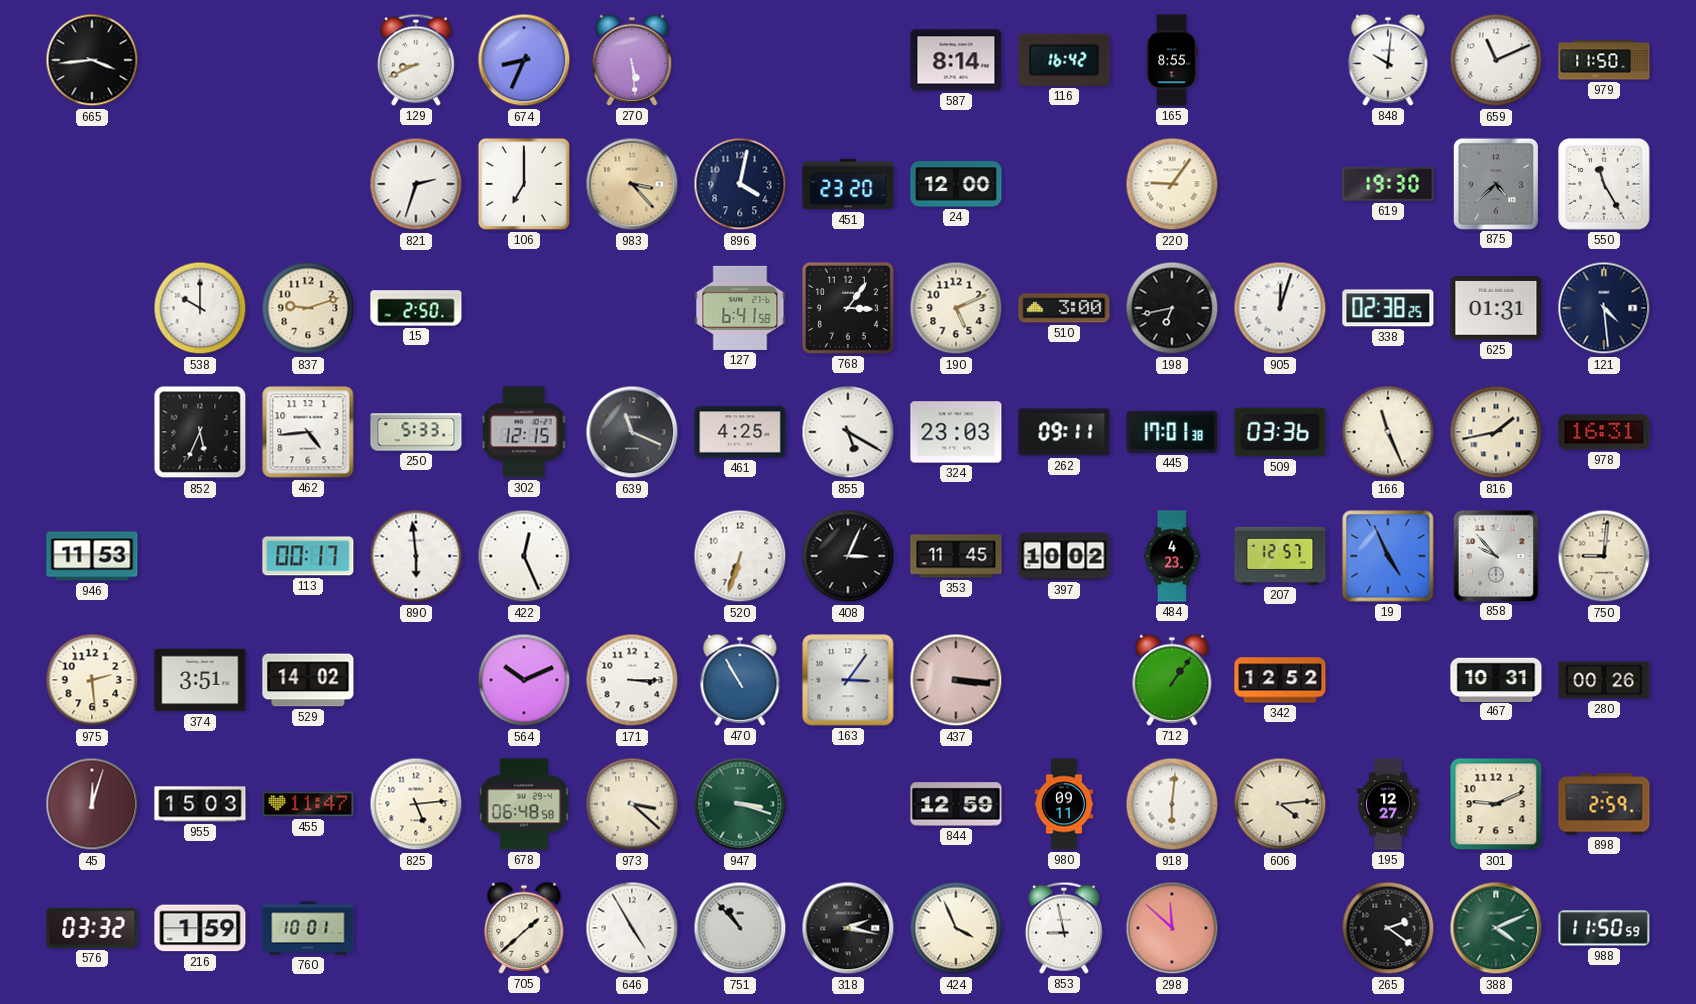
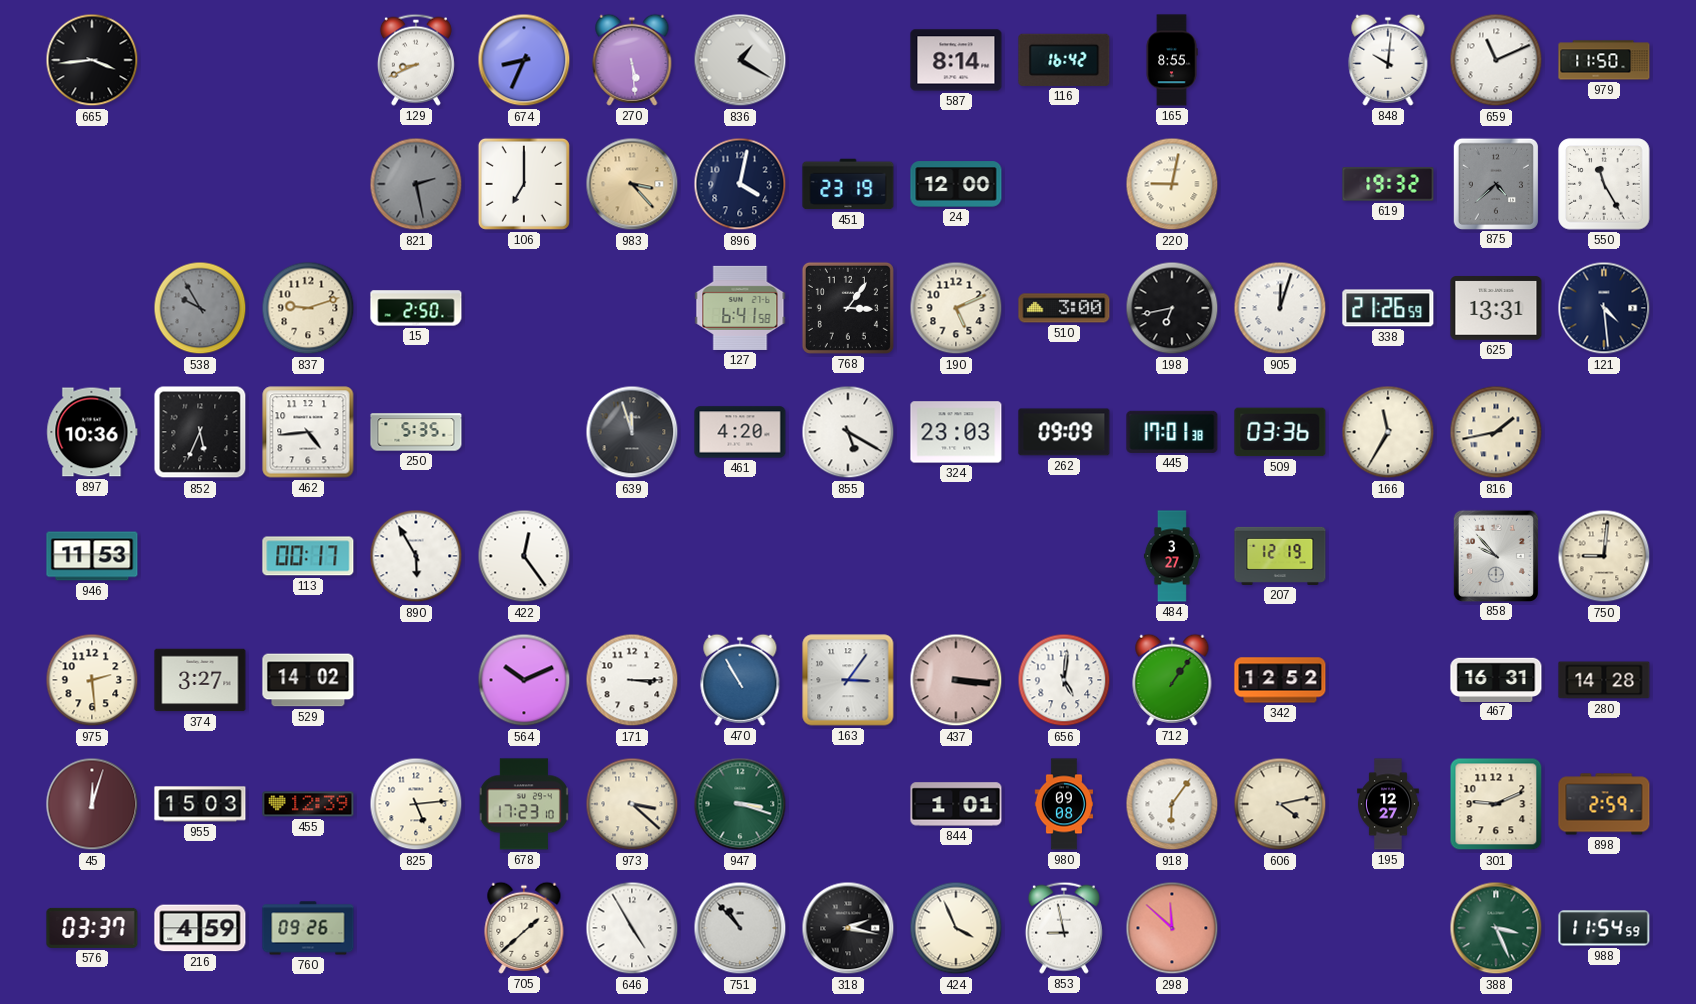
836: none -> 1:20
821: 2:33 -> 2:28
821 dial: white -> grey
451: 23:20 -> 23:19
220: 9:06 -> 9:02
619: 19:30 -> 19:32
538: 10:00 -> 9:55
538 dial: white -> grey
338: 02:38 -> 21:26
625: 01:31 -> 13:31
897: none -> 10:36
250: 5:33 -> 5:35
302: 12:15 -> none
639: 11:19 -> 11:57
461: 4:25 -> 4:20
262: 09:11 -> 09:09
166: 11:26 -> 11:35
978: 16:31 -> none
890: 5:59 -> 5:55
422: 12:26 -> 12:24
520: 6:33 -> none
408: 3:04 -> none
353: 11:45 -> none
397: 10:02 -> none
484: 4:23 -> 3:27
207: 12:57 -> 12:19
19: 4:56 -> none
374: 3:51 -> 3:27
656: none -> 5:01
467: 10:31 -> 16:31
280: 00:26 -> 14:28
455: 11:47 -> 12:39
678: 06:48 -> 17:23
844: 12:59 -> 1:01
980: 09:11 -> 09:08
918: 6:01 -> 6:06
606: 4:14 -> 4:13
576: 03:32 -> 03:37
216: 1:59 -> 4:59
760: 10:01 -> 09:26
265: 2:21 -> none
388: 4:11 -> 3:26
988: 11:50 -> 11:54
